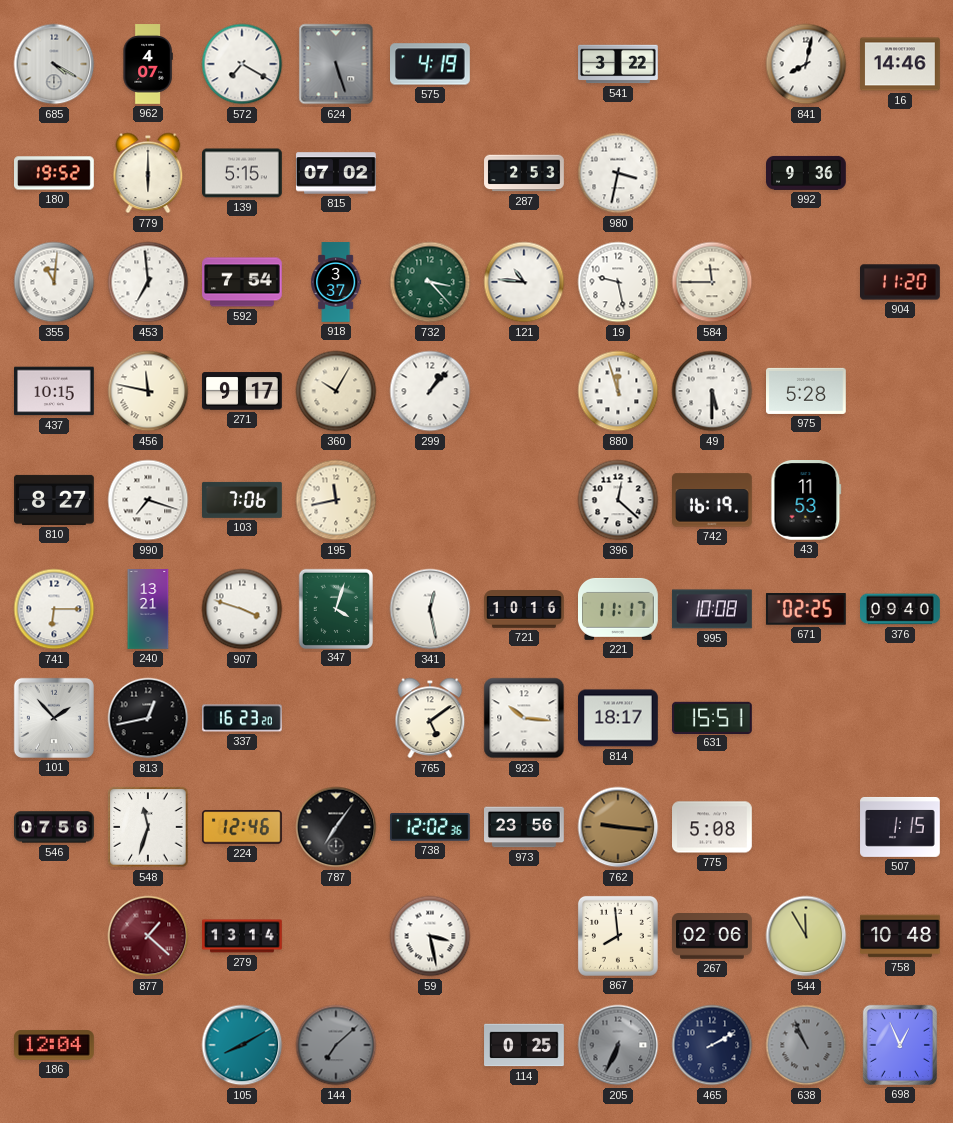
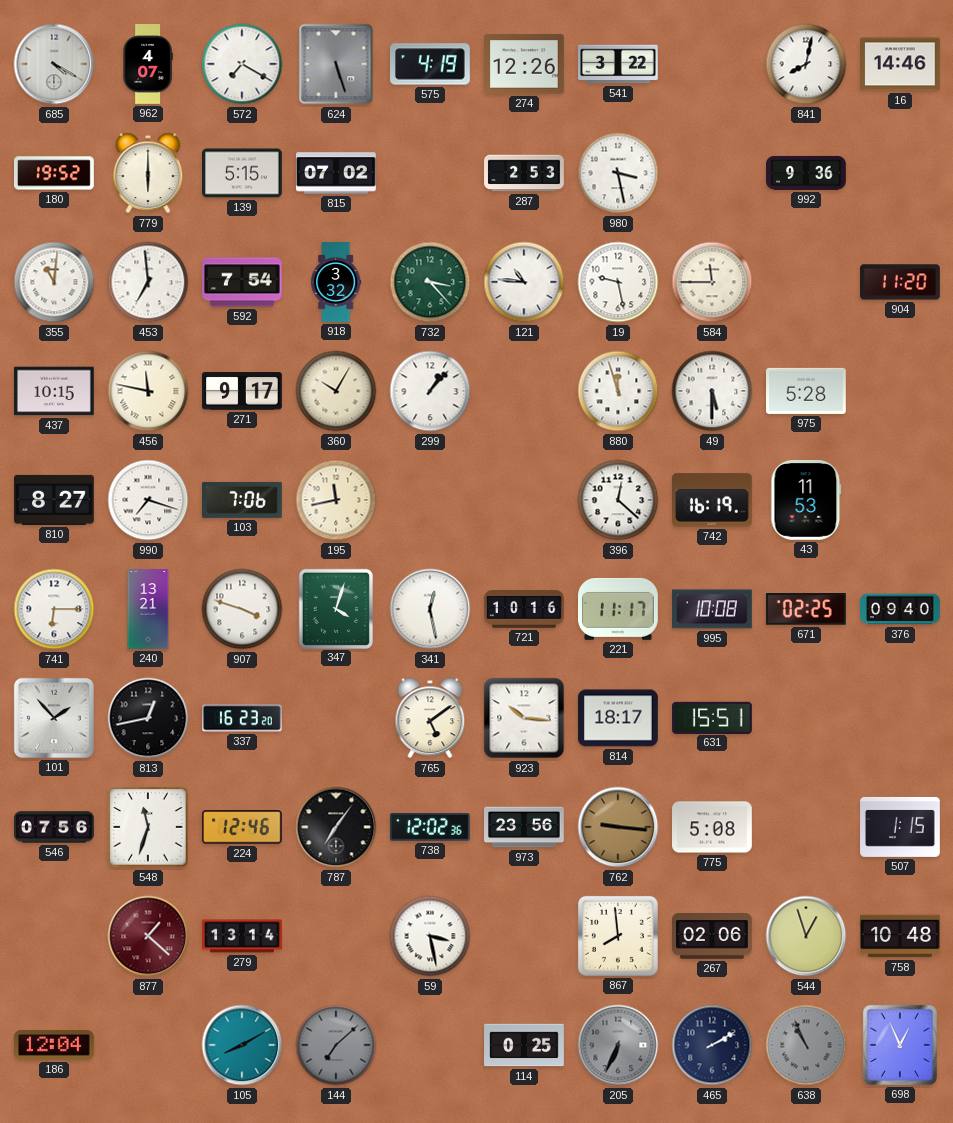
274: none -> 12:26
980: 3:32 -> 3:28
918: 3:37 -> 3:32
544: 11:55 -> 12:57
